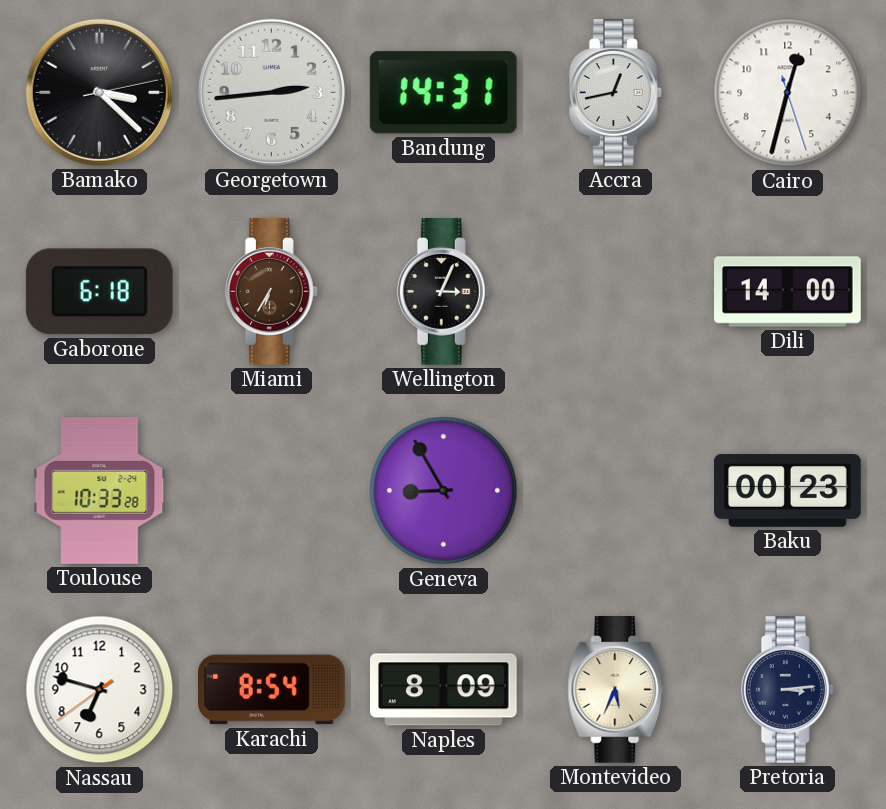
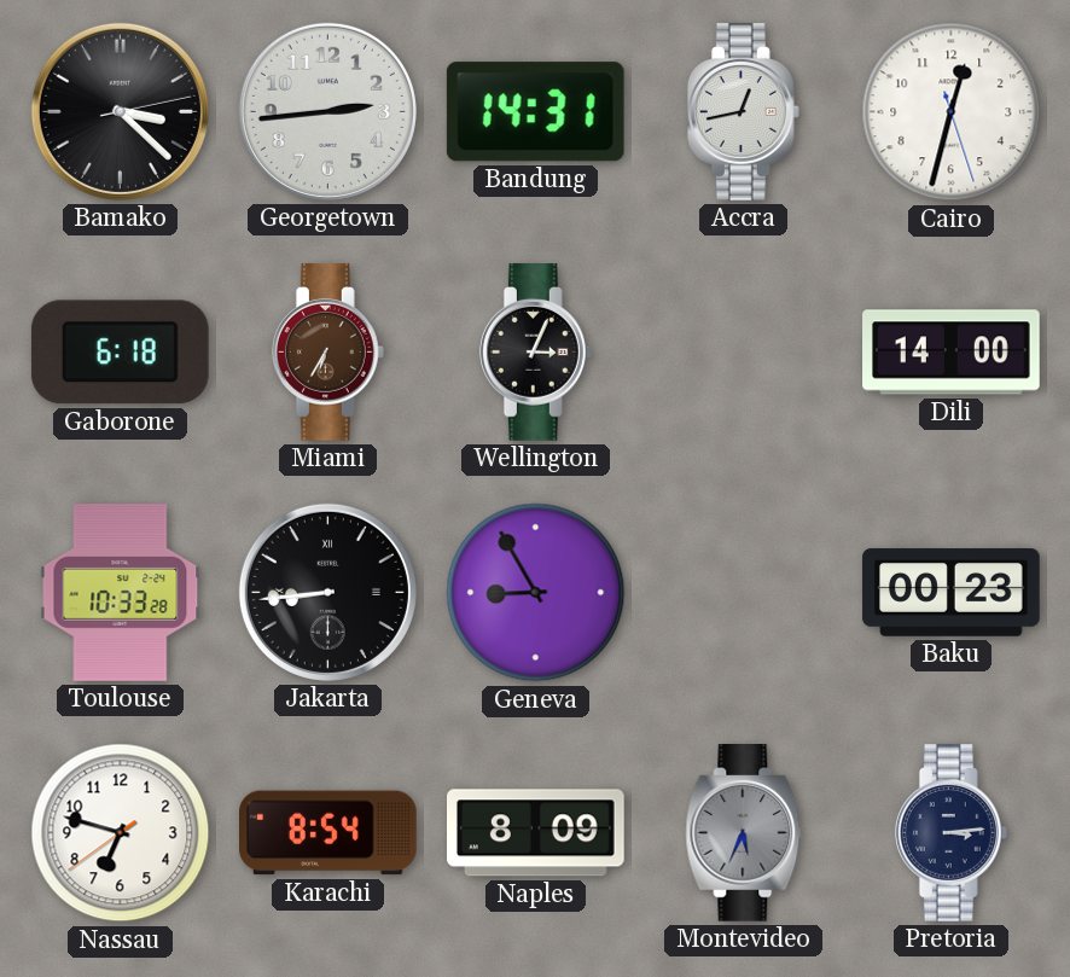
Jakarta: none -> 8:44
Montevideo dial: cream -> grey
